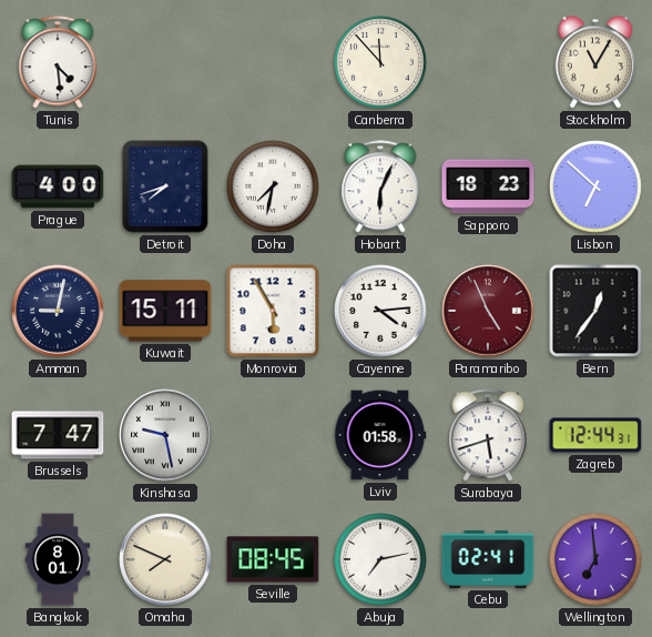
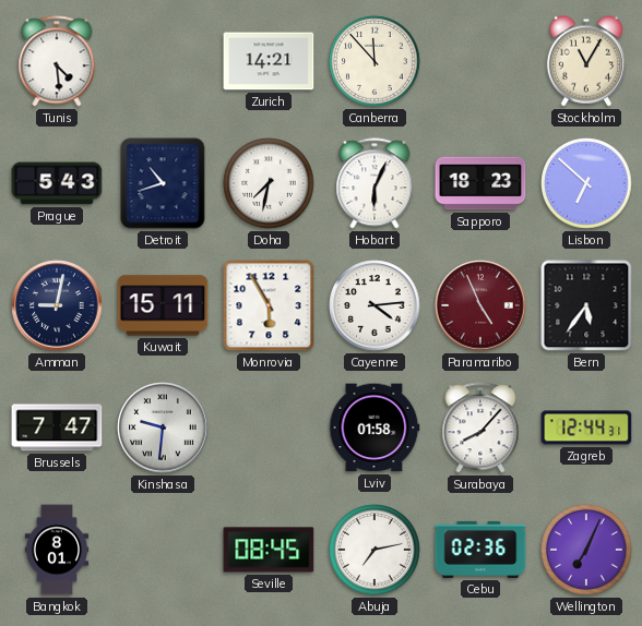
Zurich: none -> 14:21
Prague: 4:00 -> 5:43
Detroit: 7:42 -> 10:42
Bern: 12:36 -> 5:36
Kinshasa: 9:28 -> 9:31
Surabaya: 5:42 -> 8:07
Omaha: 7:49 -> none
Cebu: 02:41 -> 02:36
Wellington: 6:59 -> 7:04
